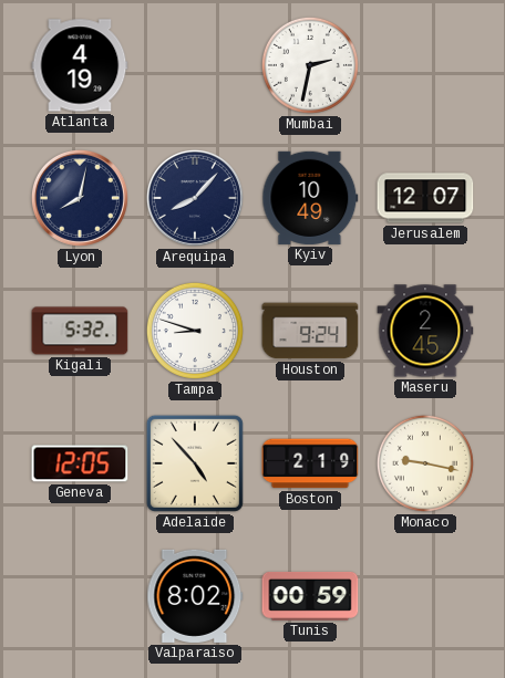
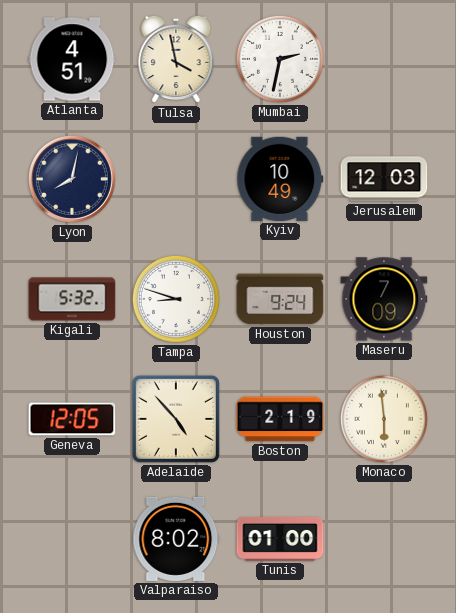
Atlanta: 4:19 -> 4:51
Tulsa: none -> 3:58
Arequipa: 8:07 -> none
Jerusalem: 12:07 -> 12:03
Maseru: 2:45 -> 7:09
Monaco: 9:17 -> 5:59
Tunis: 00:59 -> 01:00
